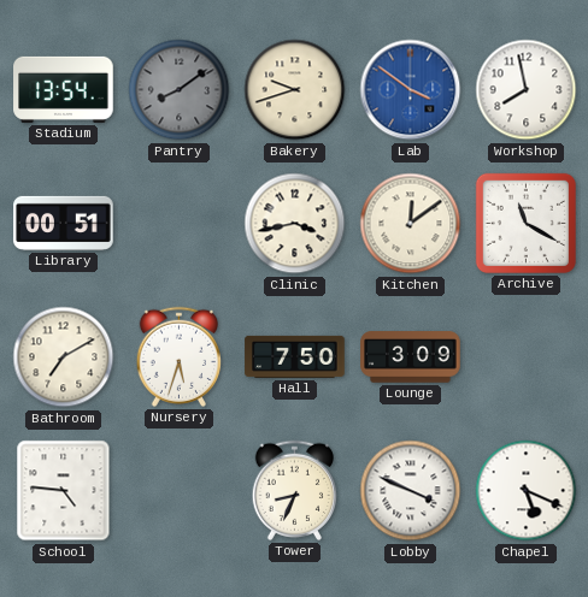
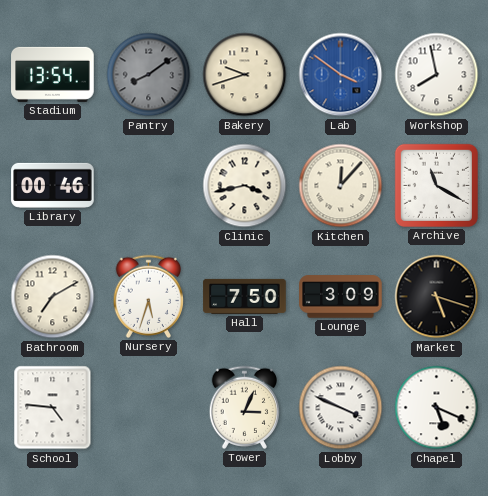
Library: 00:51 -> 00:46
Kitchen: 12:09 -> 12:07
Market: none -> 5:18
Tower: 8:34 -> 3:04
